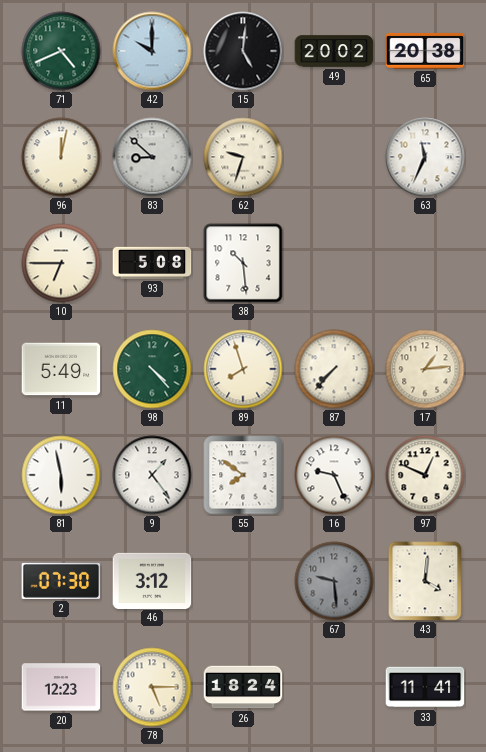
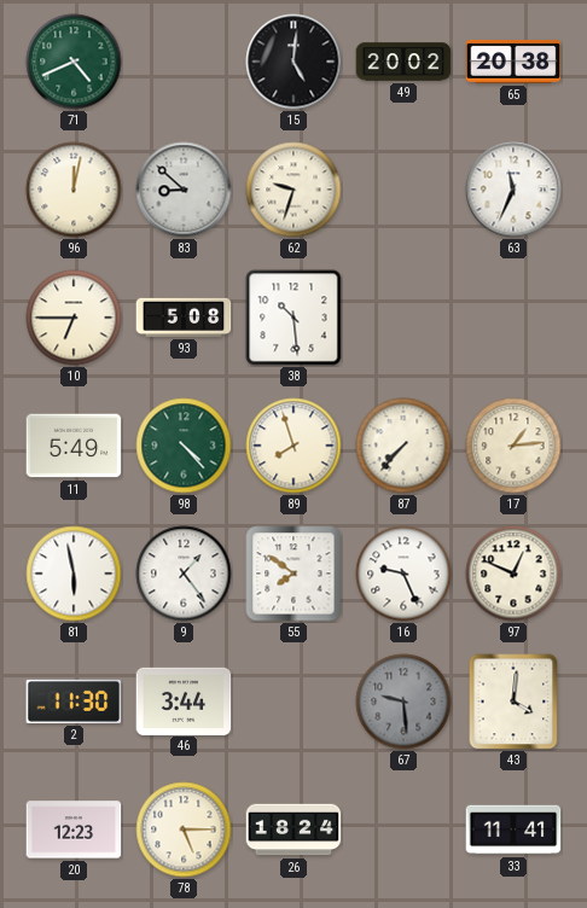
42: 10:00 -> none
2: 07:30 -> 11:30
46: 3:12 -> 3:44
